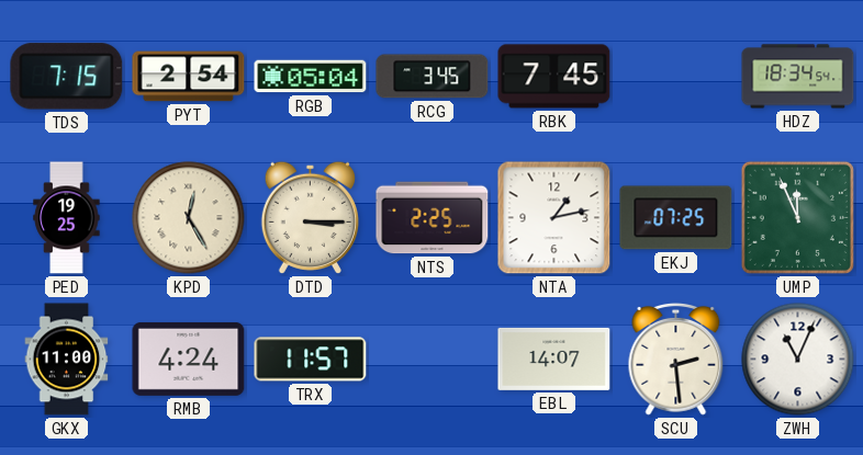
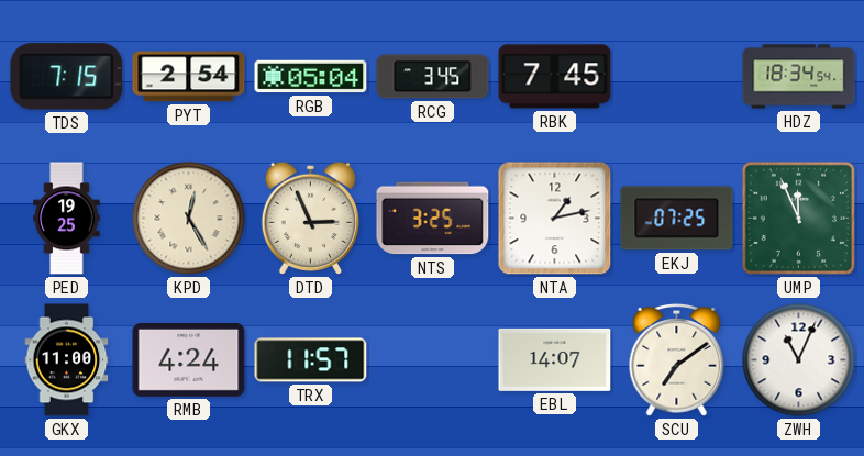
DTD: 3:15 -> 2:56
NTS: 2:25 -> 3:25
SCU: 2:29 -> 7:09
